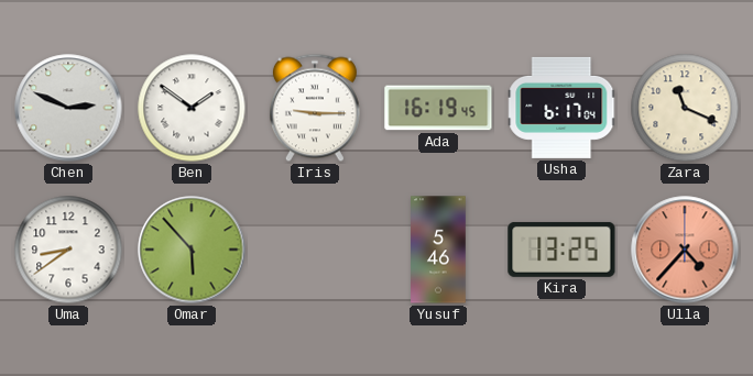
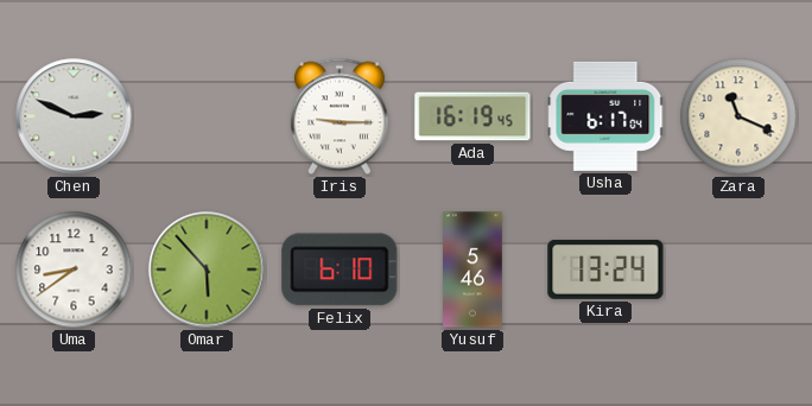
Ben: 1:51 -> none
Felix: none -> 6:10
Kira: 13:25 -> 13:24
Ulla: 4:37 -> none
